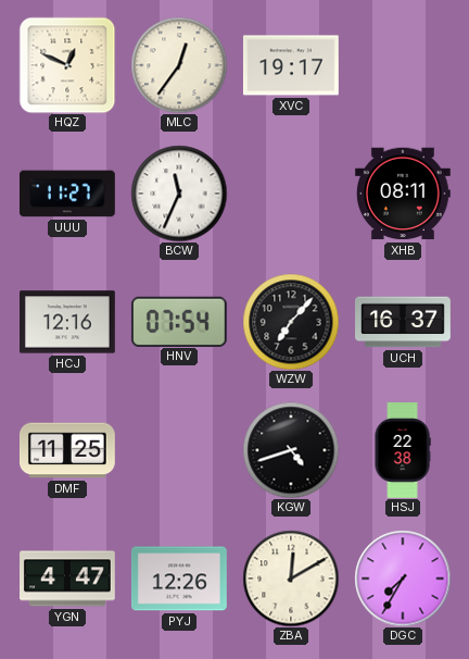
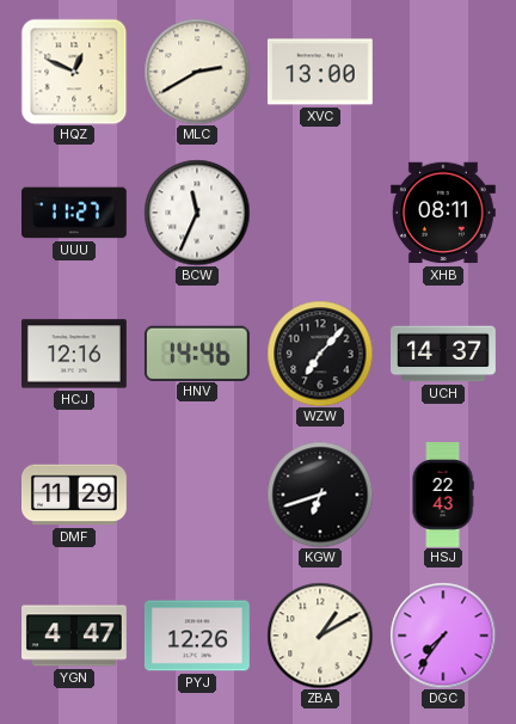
MLC: 12:36 -> 2:40
XVC: 19:17 -> 13:00
HNV: 07:54 -> 14:46
UCH: 16:37 -> 14:37
DMF: 11:25 -> 11:29
KGW: 4:42 -> 6:42
HSJ: 22:38 -> 22:43
ZBA: 12:10 -> 1:10
DGC: 7:35 -> 7:36
